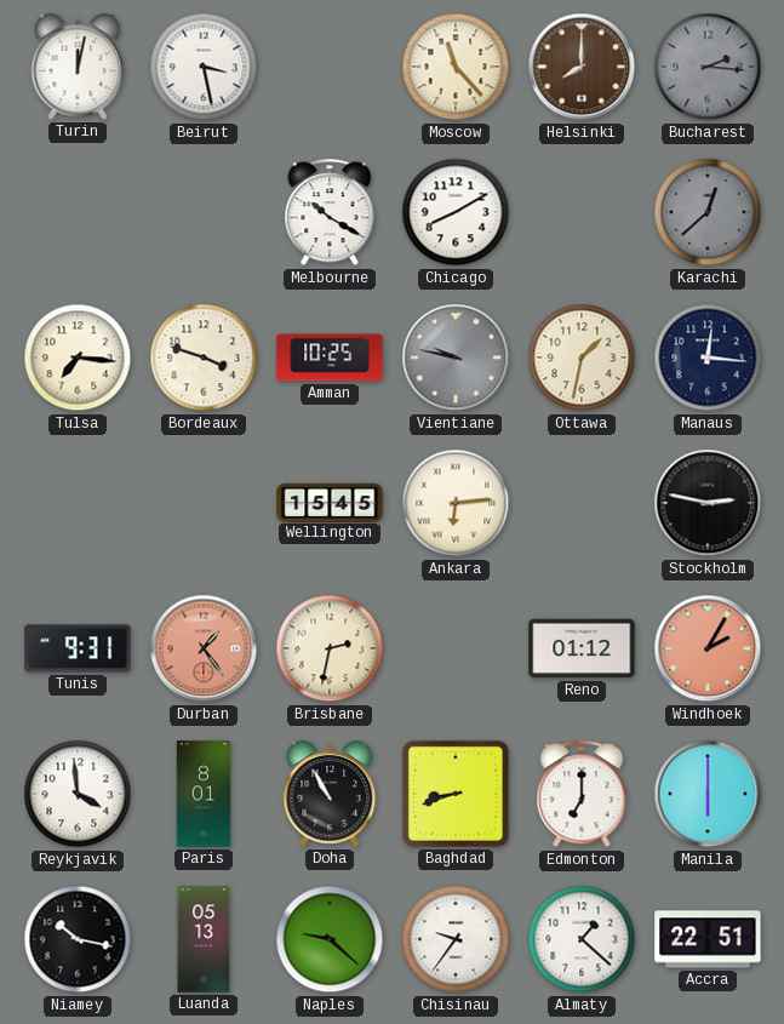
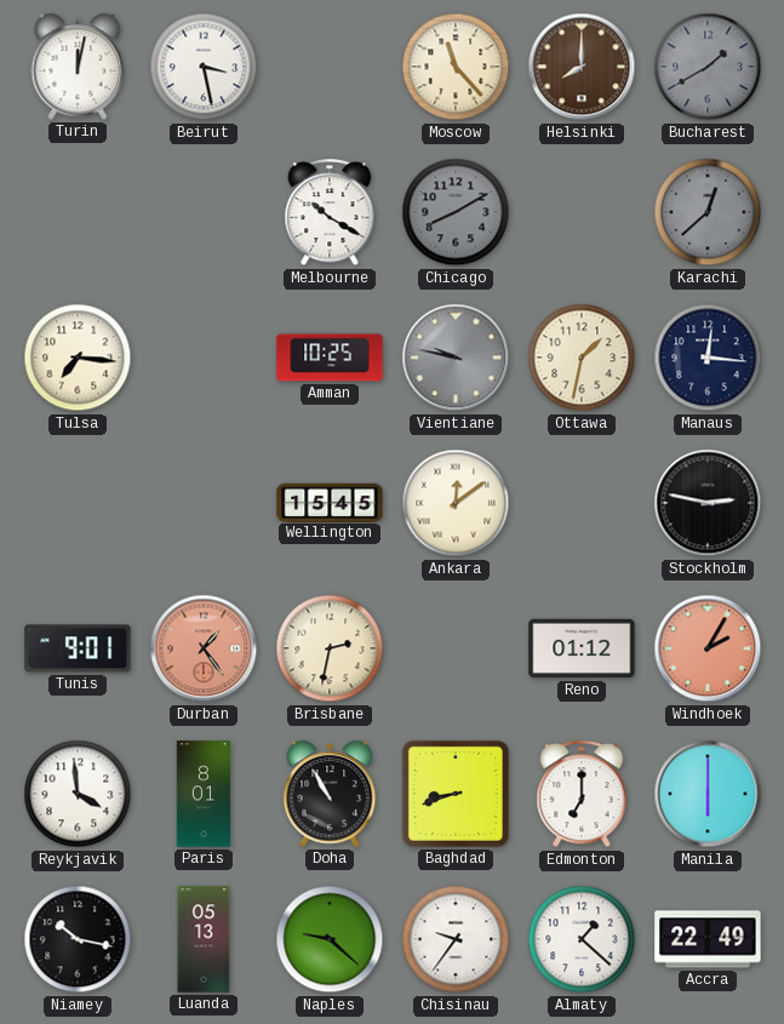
Bucharest: 2:16 -> 1:40
Chicago dial: white -> grey
Bordeaux: 3:48 -> none
Ankara: 6:14 -> 12:09
Tunis: 9:31 -> 9:01
Accra: 22:51 -> 22:49
